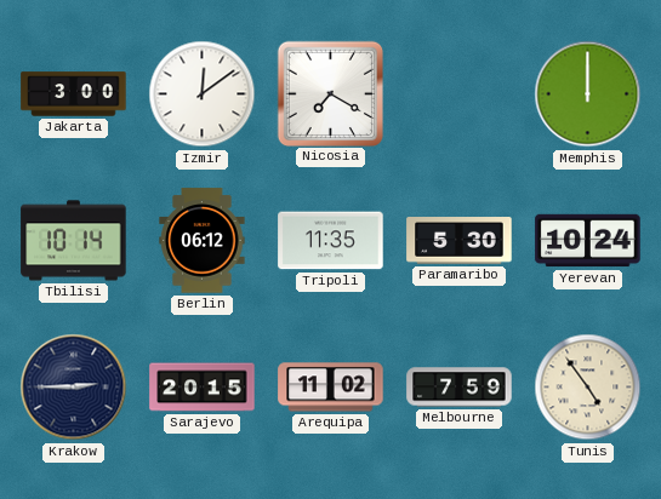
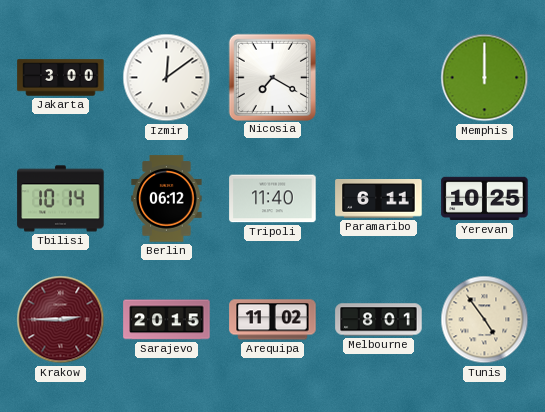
Tripoli: 11:35 -> 11:40
Paramaribo: 5:30 -> 6:11
Yerevan: 10:24 -> 10:25
Krakow dial: navy -> burgundy
Melbourne: 7:59 -> 8:01
